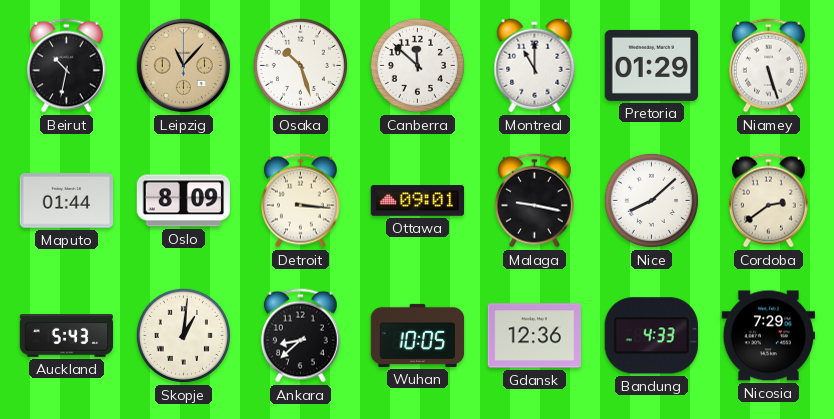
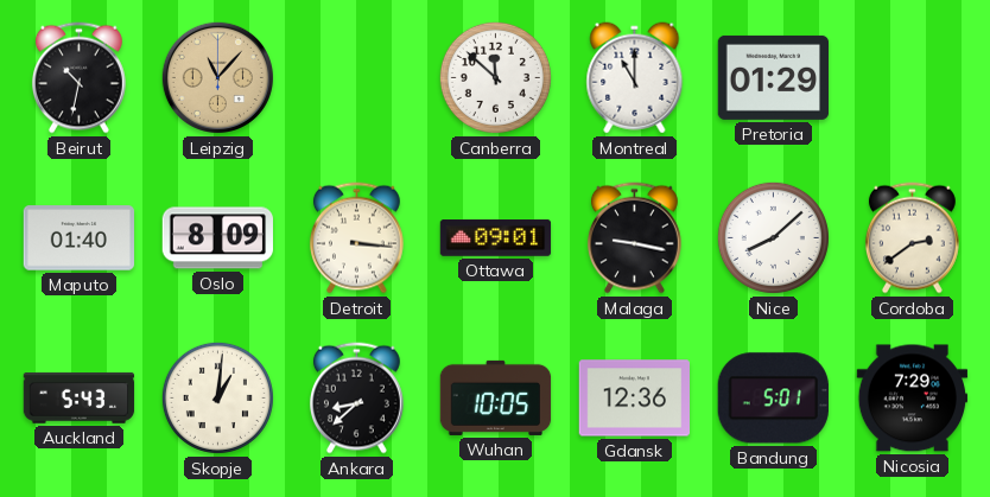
Osaka: 10:27 -> none
Niamey: 5:27 -> none
Maputo: 01:44 -> 01:40
Bandung: 4:33 -> 5:01
